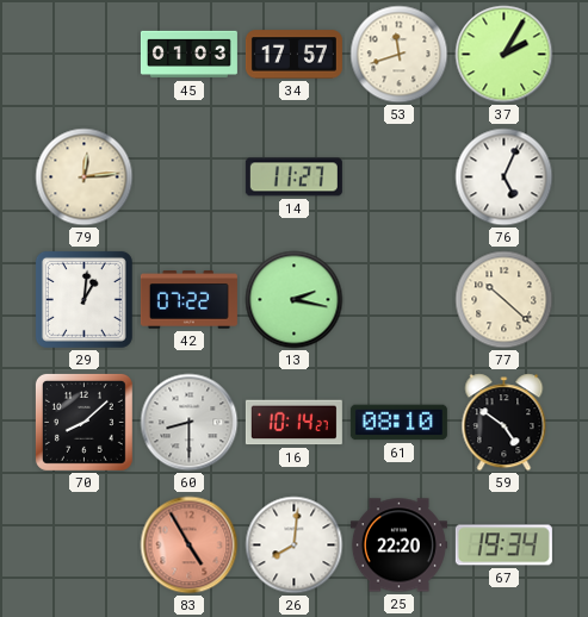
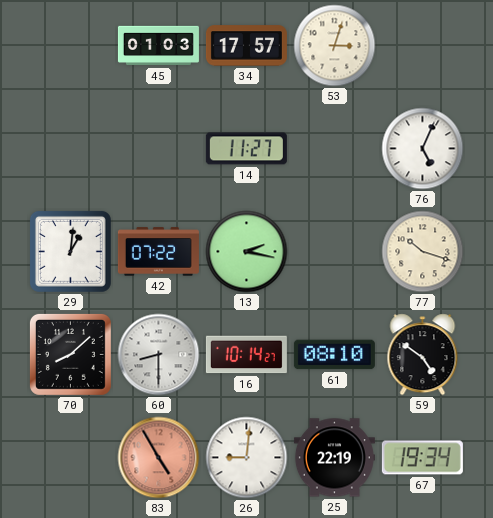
53: 11:42 -> 3:03
37: 2:05 -> none
79: 12:14 -> none
77: 10:22 -> 10:18
26: 8:01 -> 9:01
25: 22:20 -> 22:19
